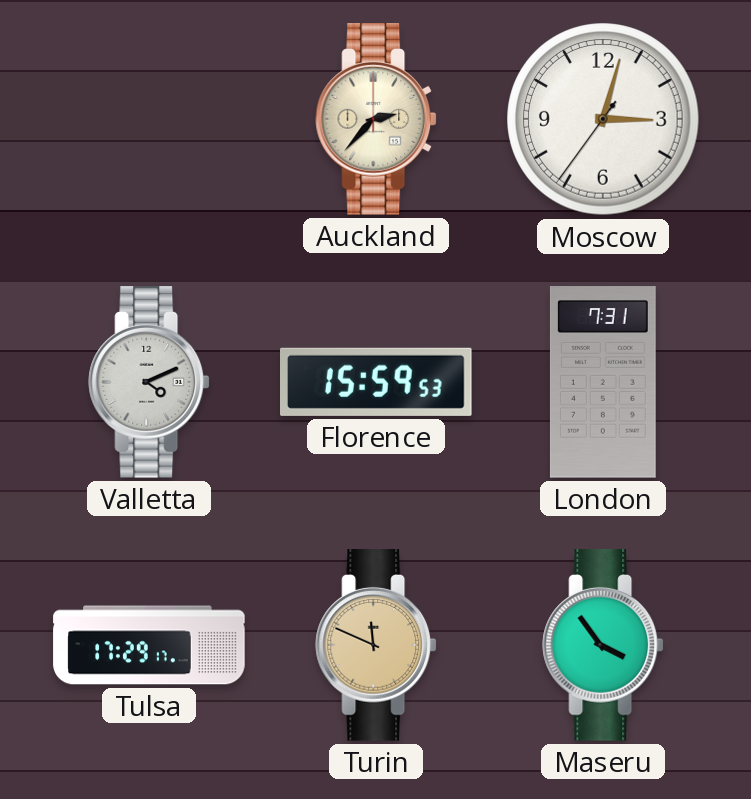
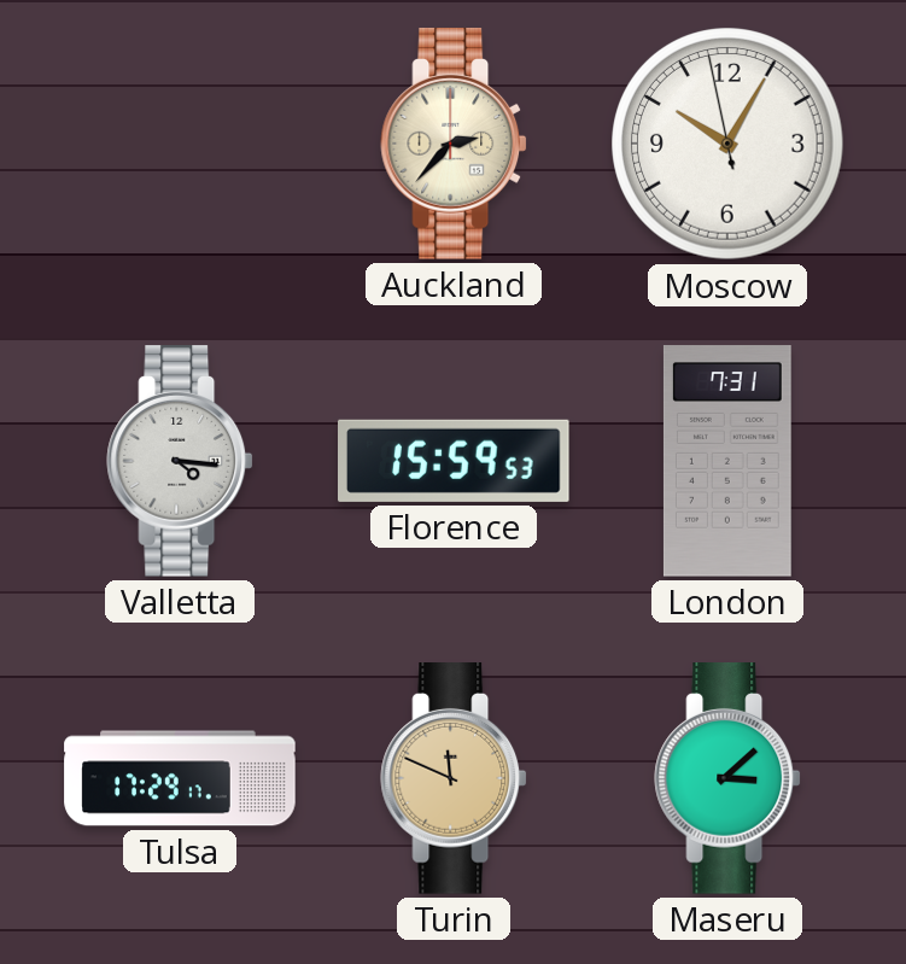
Moscow: 3:02 -> 10:04
Valletta: 4:11 -> 4:16
Maseru: 3:54 -> 3:08
